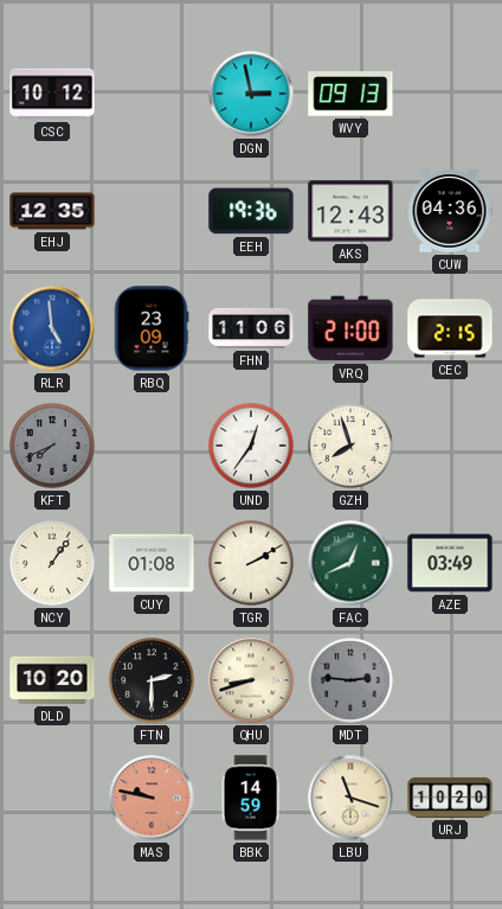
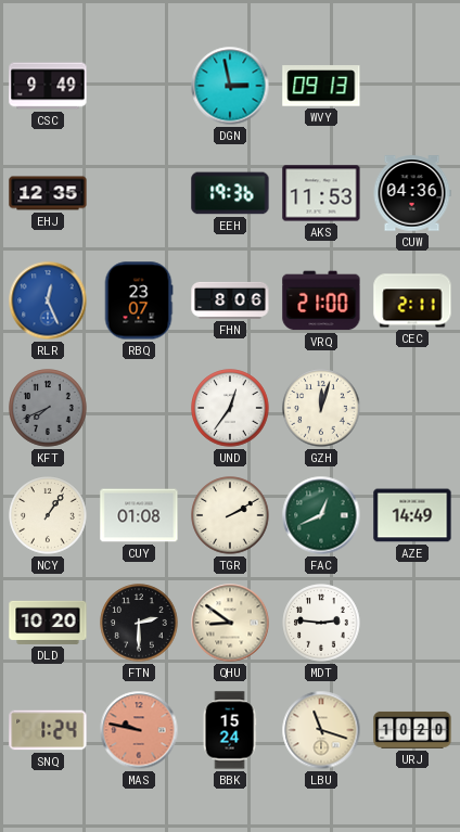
CSC: 10:12 -> 9:49
AKS: 12:43 -> 11:53
RLR: 4:59 -> 12:26
RBQ: 23:09 -> 23:07
FHN: 11:06 -> 8:06
CEC: 2:15 -> 2:11
GZH: 7:57 -> 12:03
AZE: 03:49 -> 14:49
QHU: 8:42 -> 8:51
MDT dial: grey -> white
SNQ: none -> 1:24
BBK: 14:59 -> 15:24
